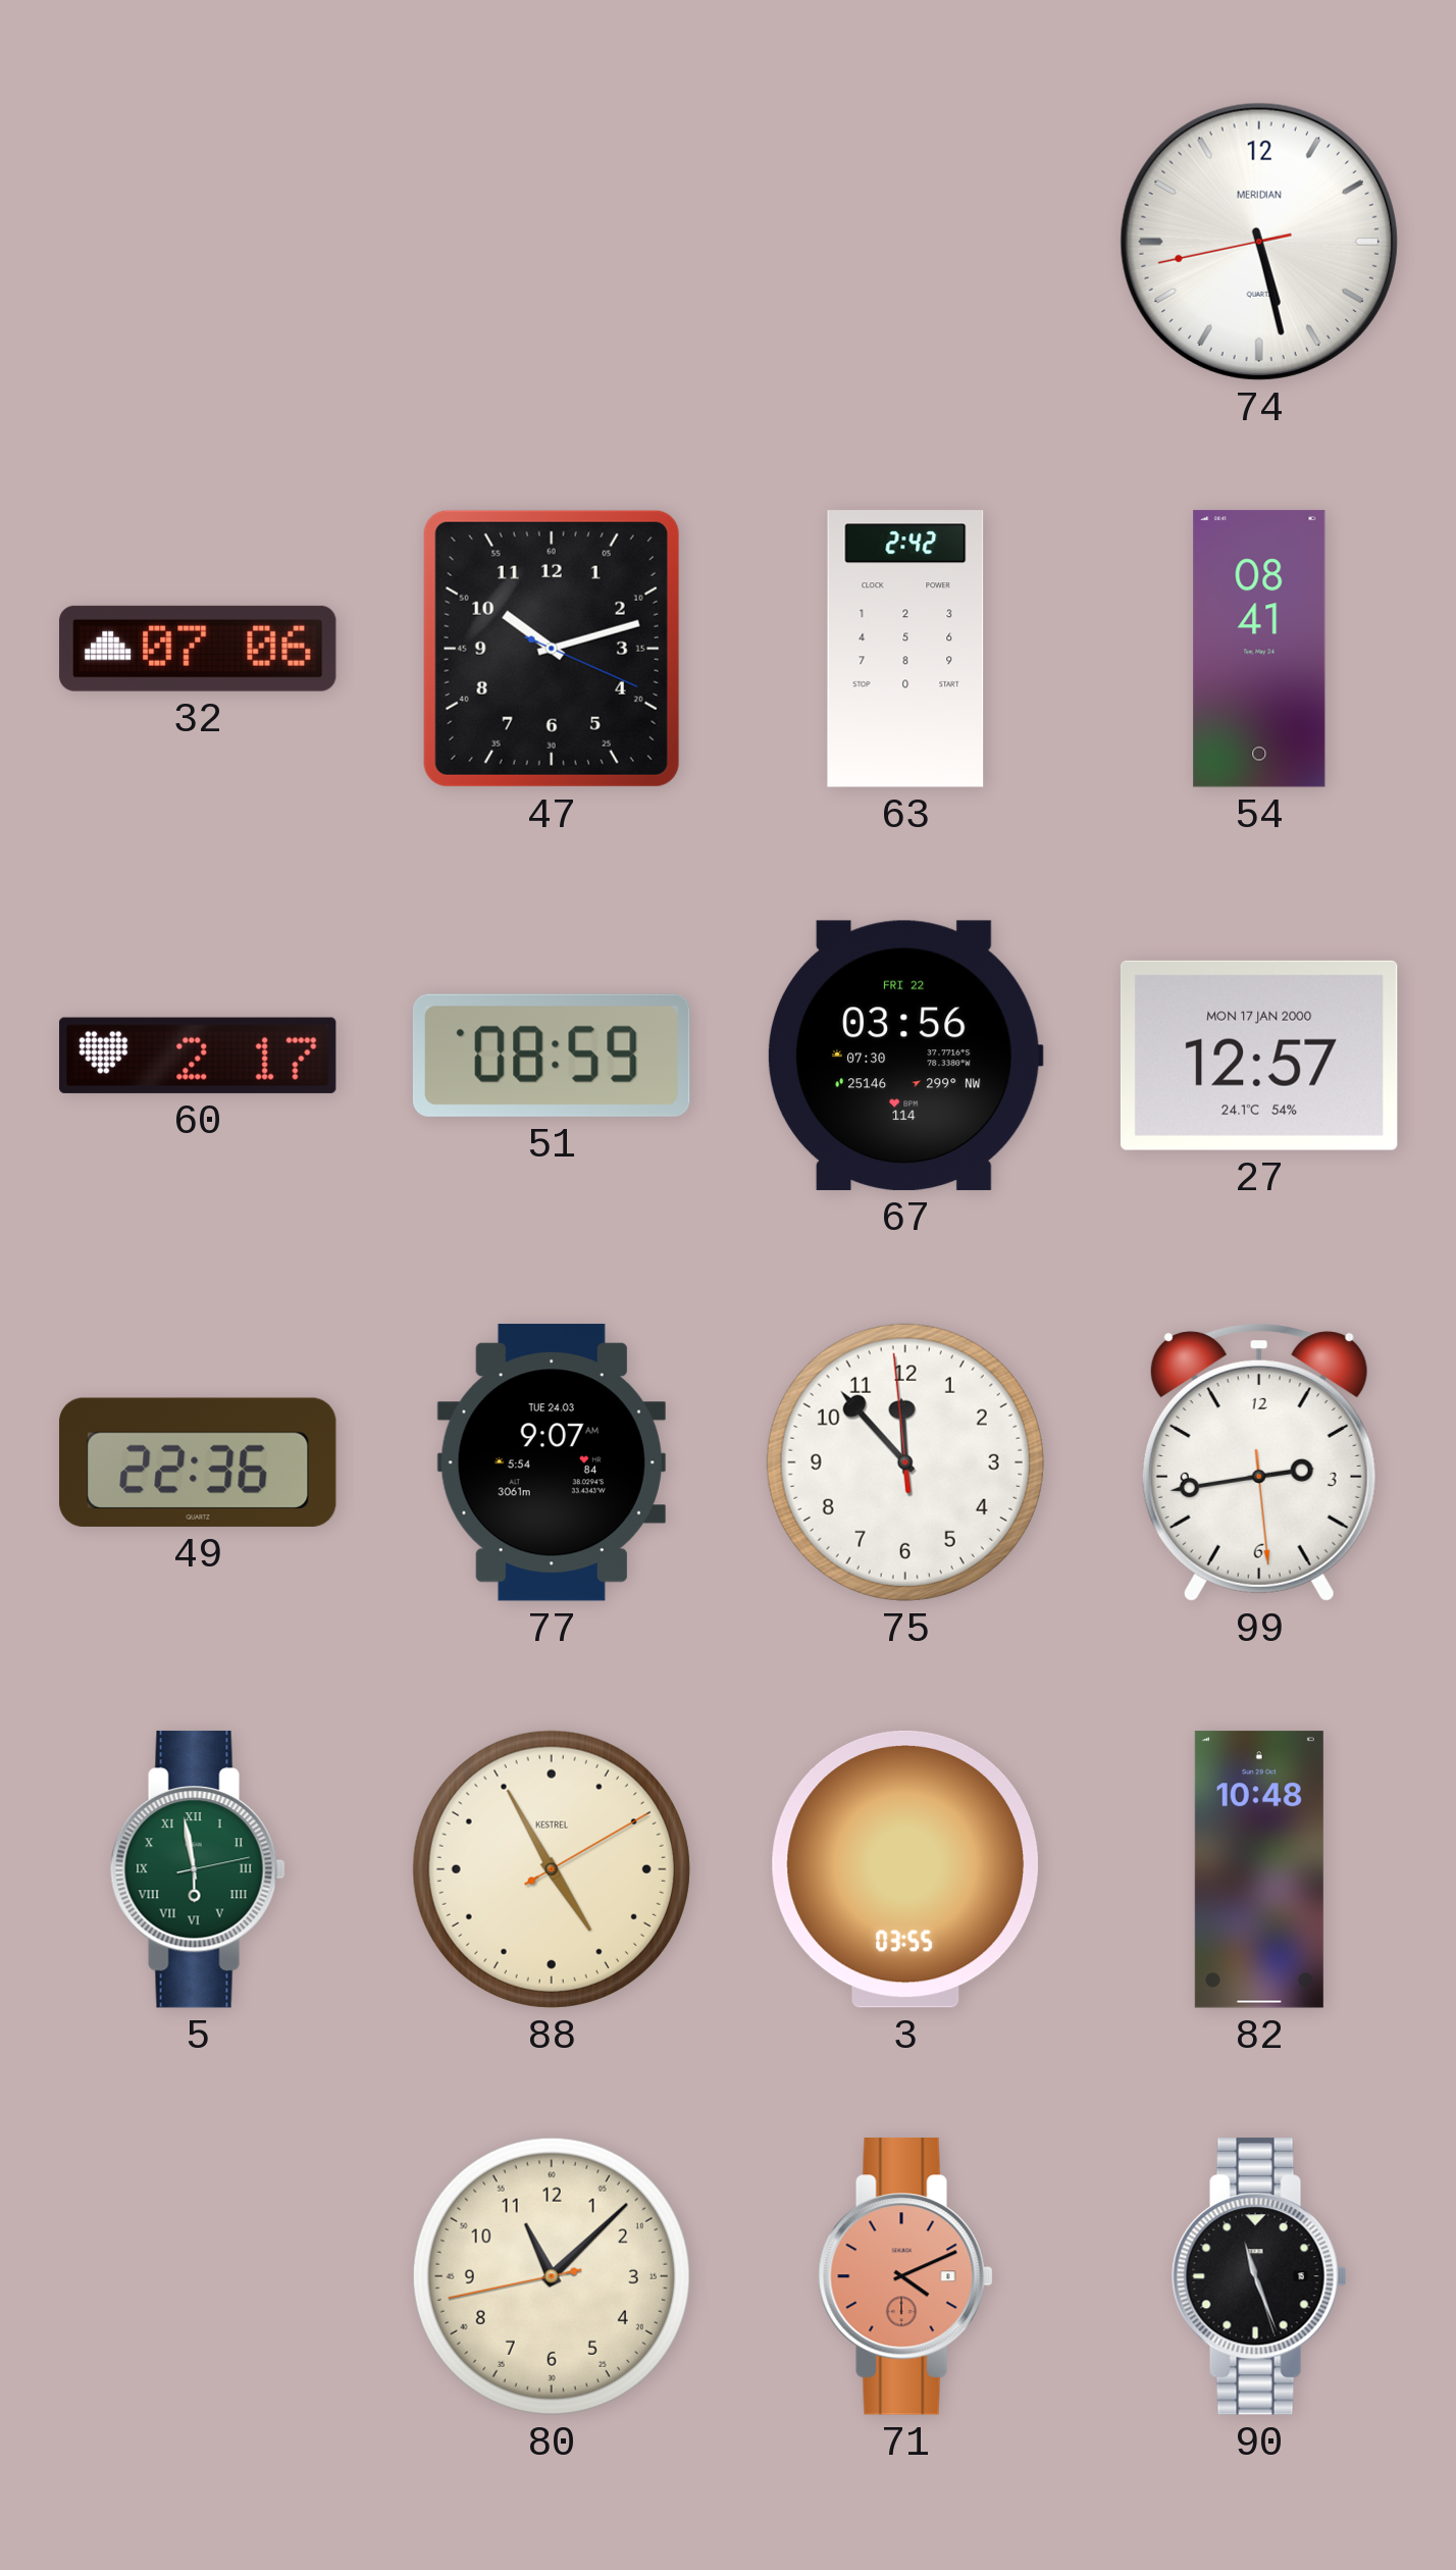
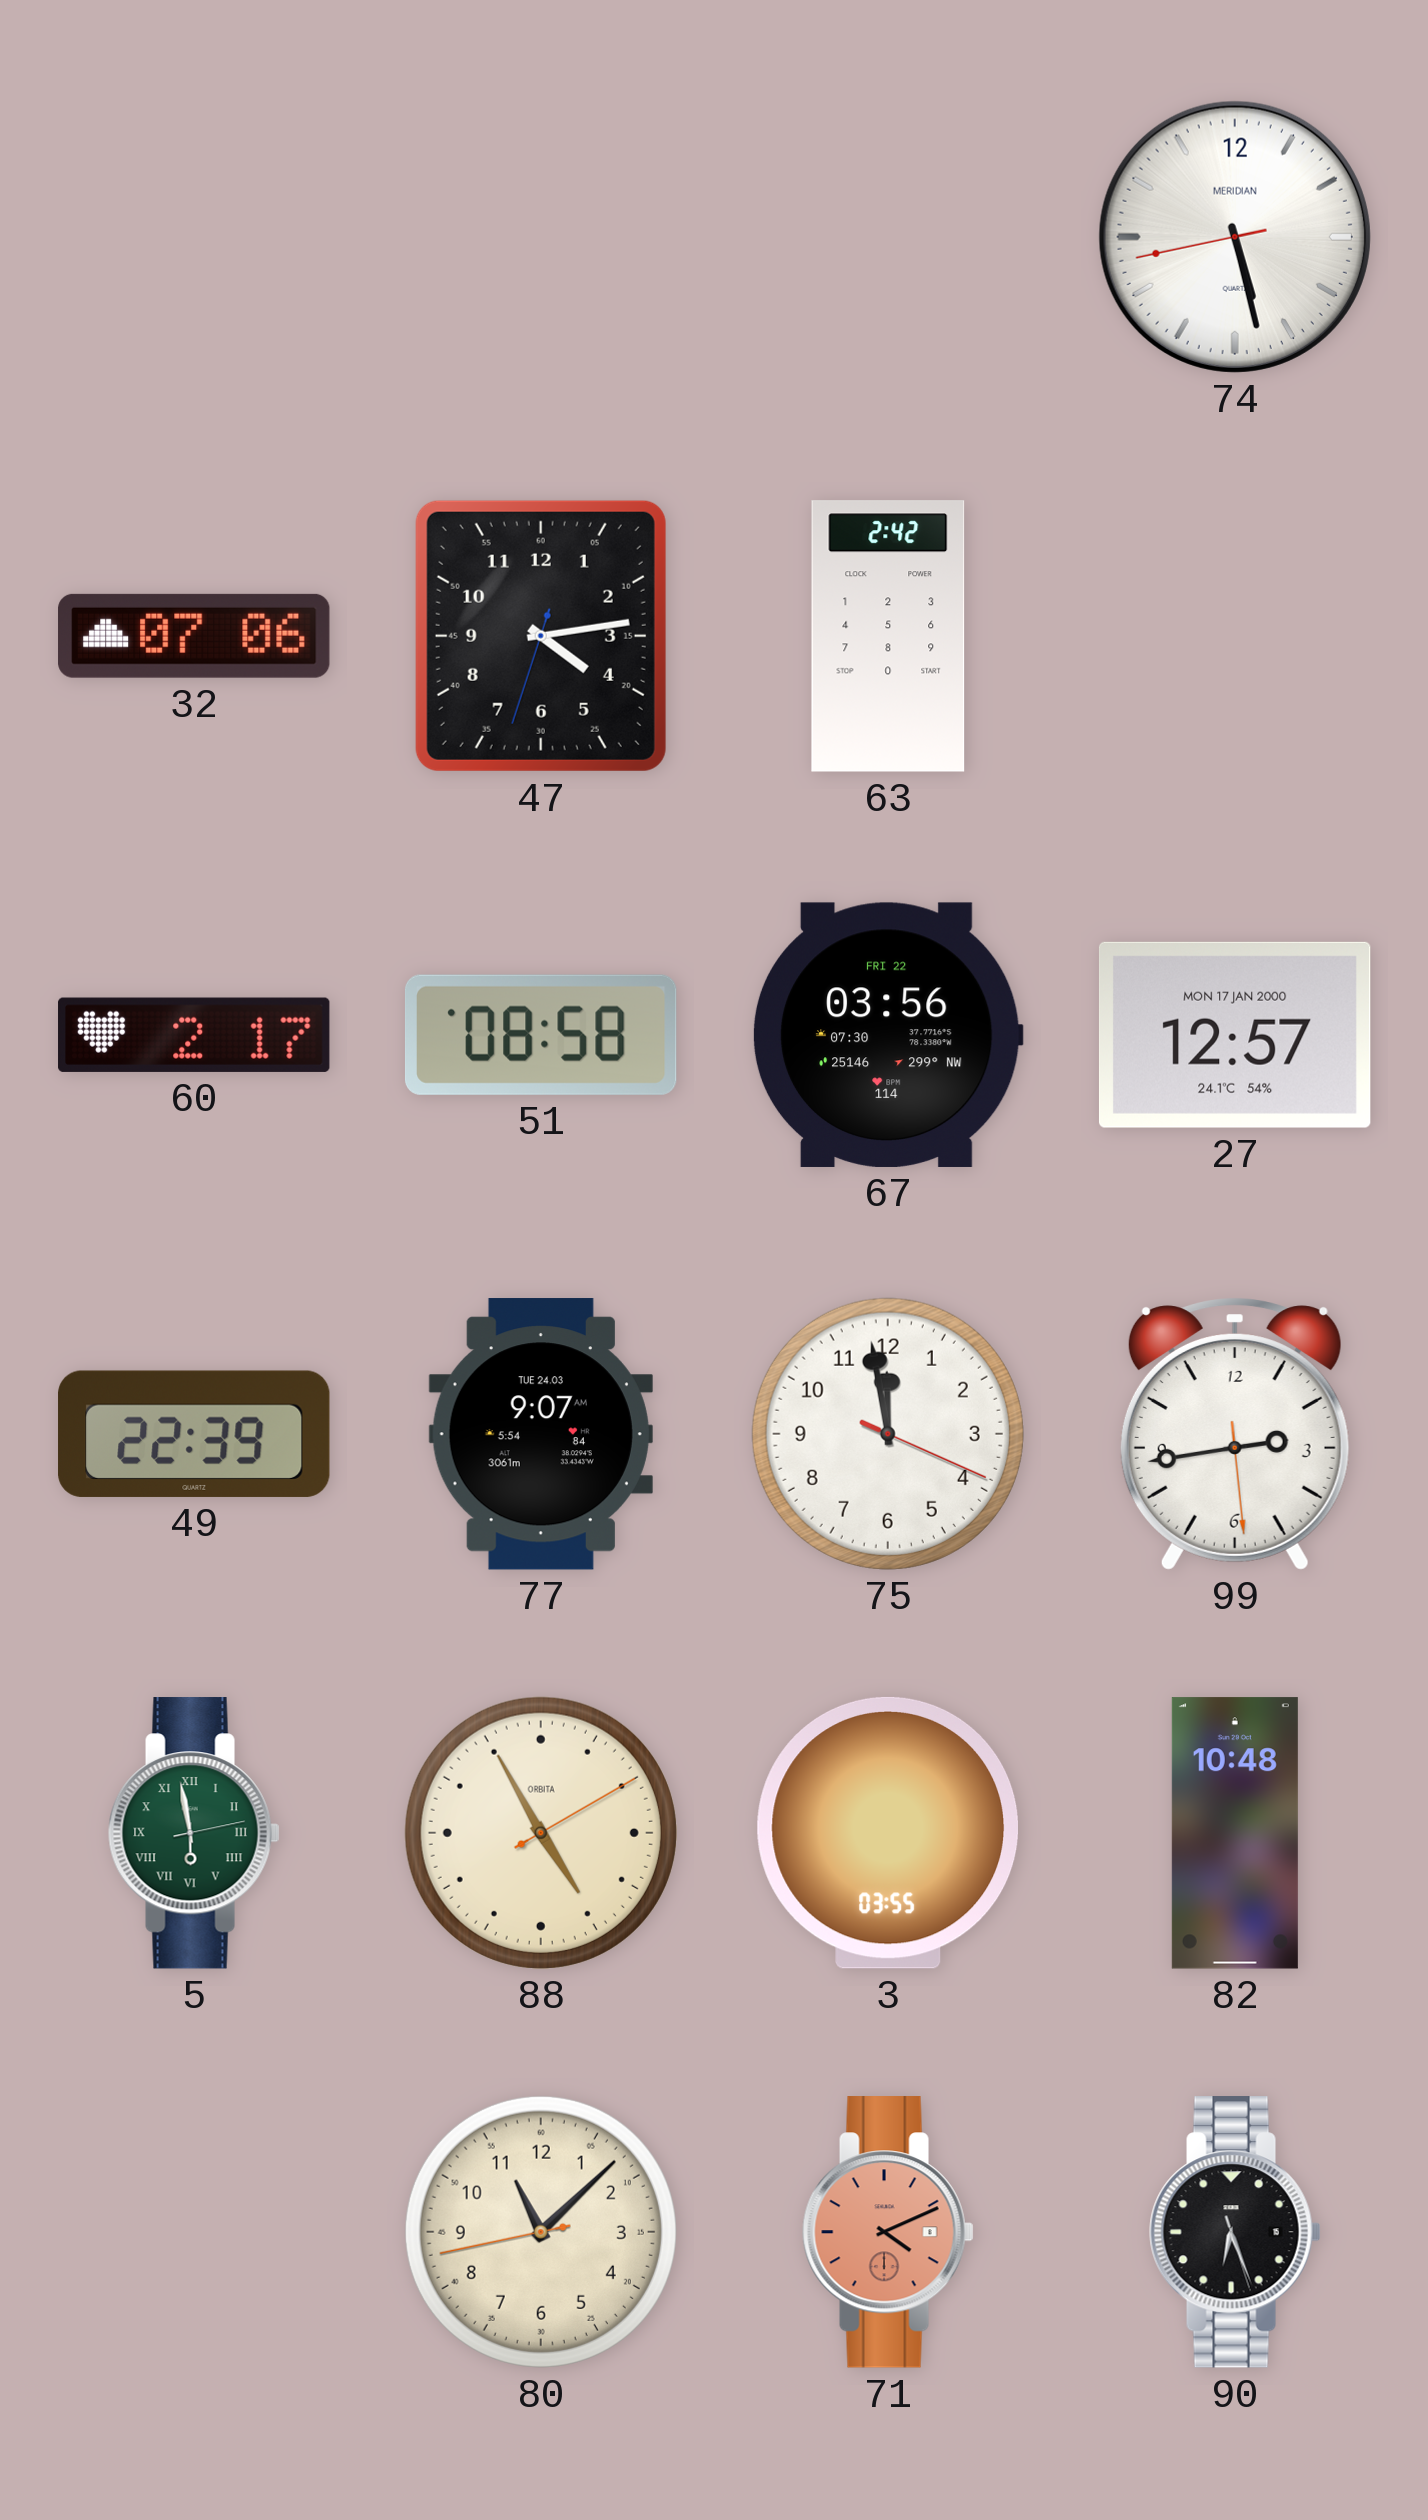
47: 10:12 -> 4:13
54: 08:41 -> none
51: 08:59 -> 08:58
49: 22:36 -> 22:39
75: 11:52 -> 11:58
88 brand: KESTREL -> ORBITA
90: 11:26 -> 6:26
